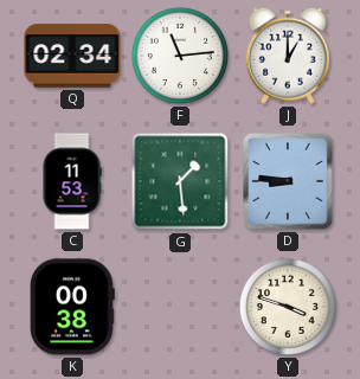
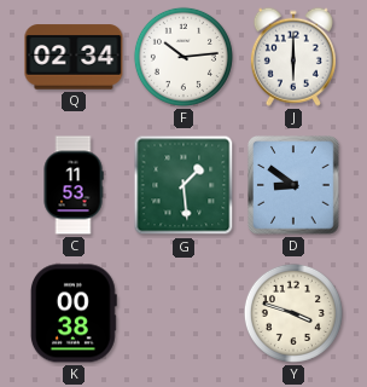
F: 11:14 -> 10:14
J: 1:00 -> 6:00
D: 8:46 -> 8:51
